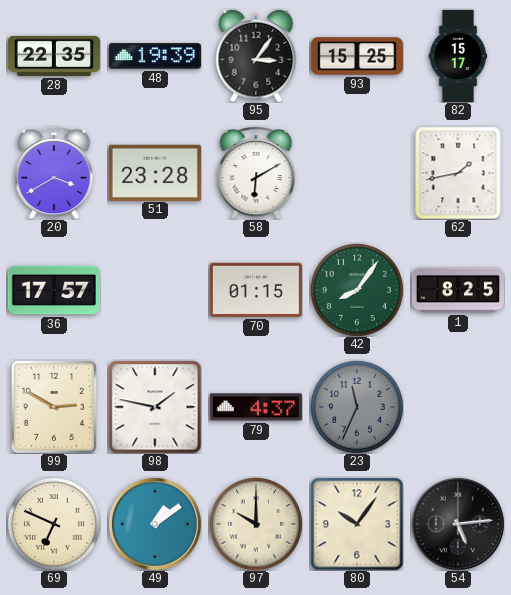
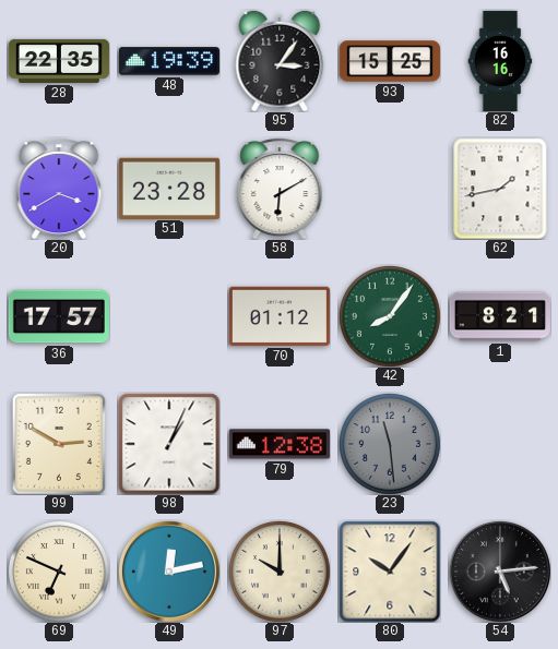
82: 15:17 -> 16:16
70: 01:15 -> 01:12
1: 8:25 -> 8:21
98: 1:47 -> 1:04
79: 4:37 -> 12:38
23: 11:34 -> 11:29
49: 1:09 -> 12:13
